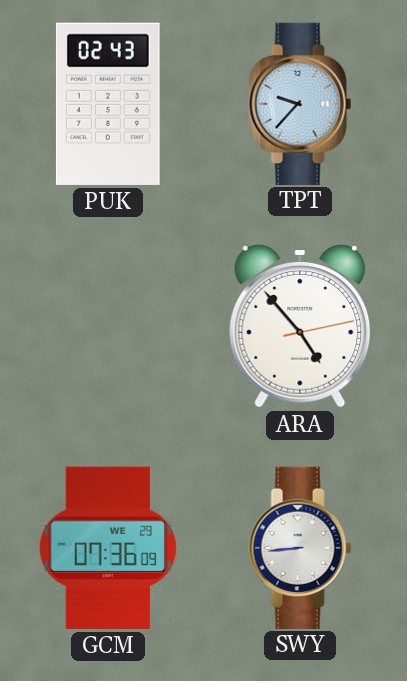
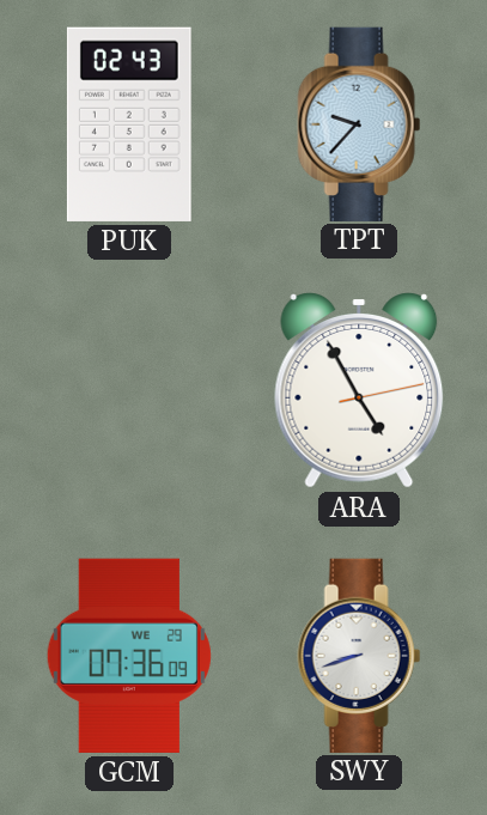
ARA: 4:53 -> 4:55
SWY: 8:44 -> 8:42
